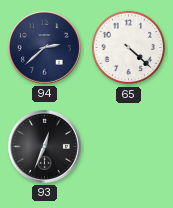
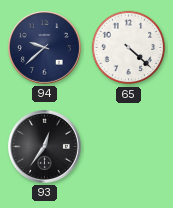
94: 2:38 -> 9:38
93: 12:34 -> 12:36
